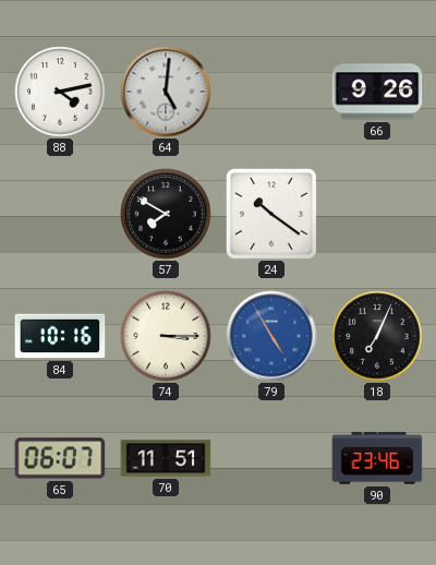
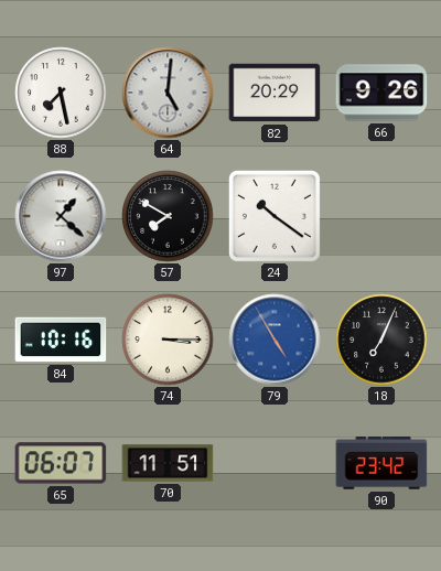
88: 4:13 -> 7:28
82: none -> 20:29
97: none -> 1:22
90: 23:46 -> 23:42
